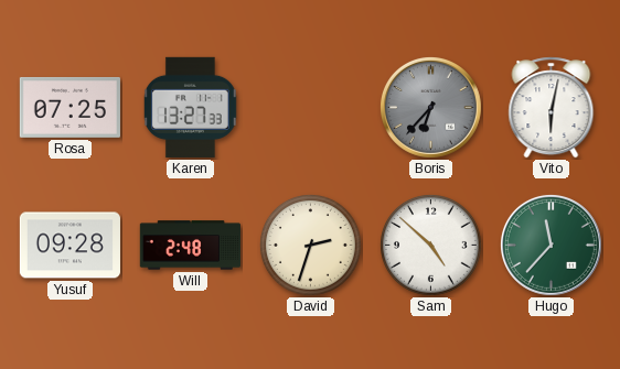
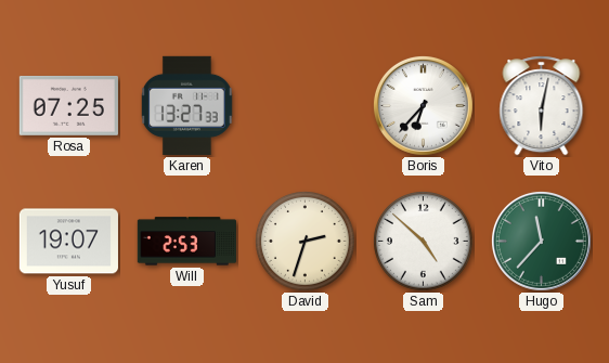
Boris dial: grey -> white
Yusuf: 09:28 -> 19:07
Will: 2:48 -> 2:53
